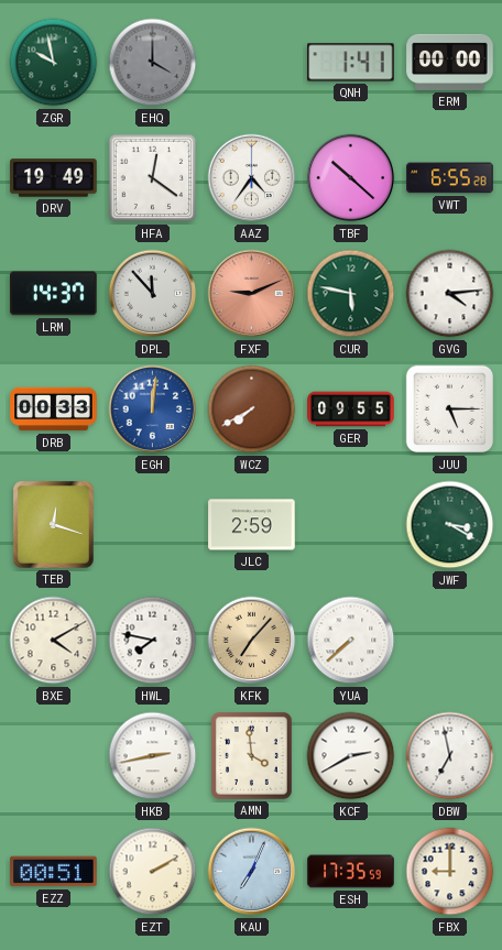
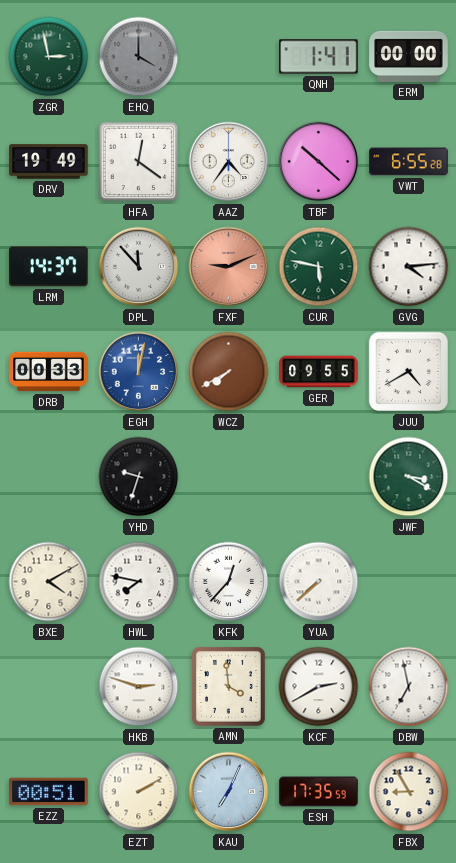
ZGR: 9:58 -> 2:58
EGH: 12:01 -> 12:02
JUU: 5:15 -> 4:40
TEB: 12:18 -> none
YHD: none -> 9:33
JLC: 2:59 -> none
KFK: 7:07 -> 12:37
KFK dial: champagne -> white
HKB: 2:43 -> 2:48
FBX: 9:00 -> 8:55
